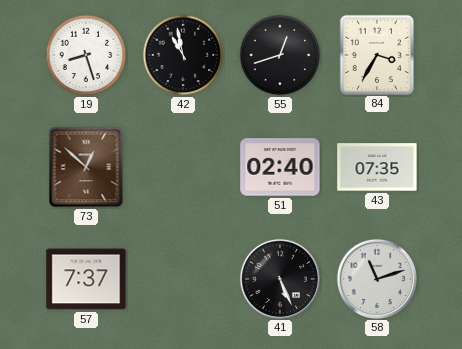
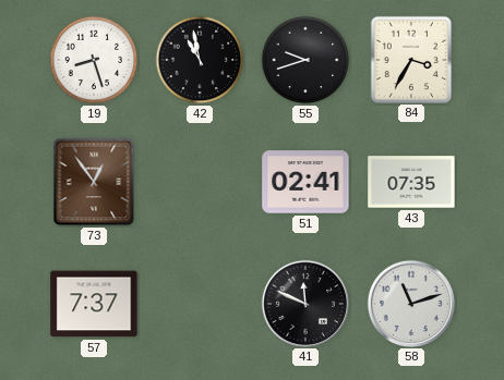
55: 12:42 -> 9:42
73: 12:52 -> 12:54
51: 02:40 -> 02:41
41: 5:26 -> 11:49
